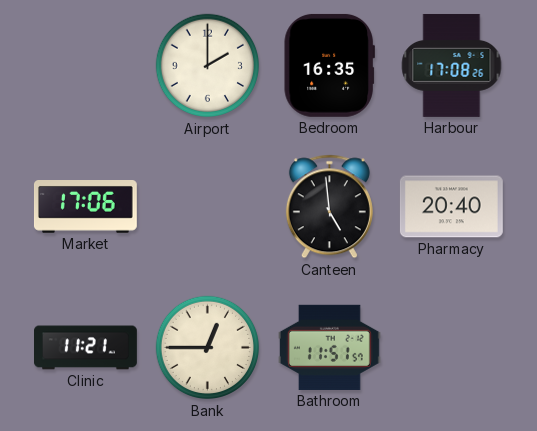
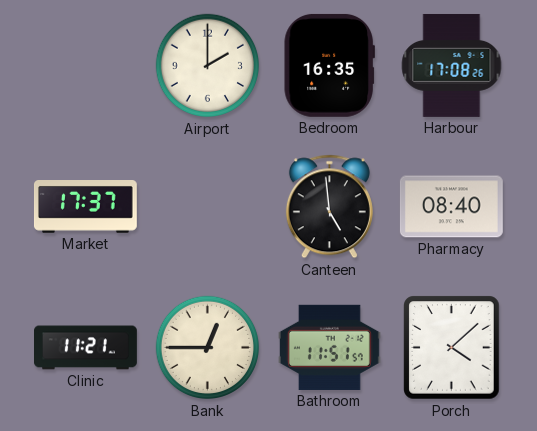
Market: 17:06 -> 17:37
Pharmacy: 20:40 -> 08:40
Porch: none -> 4:08
